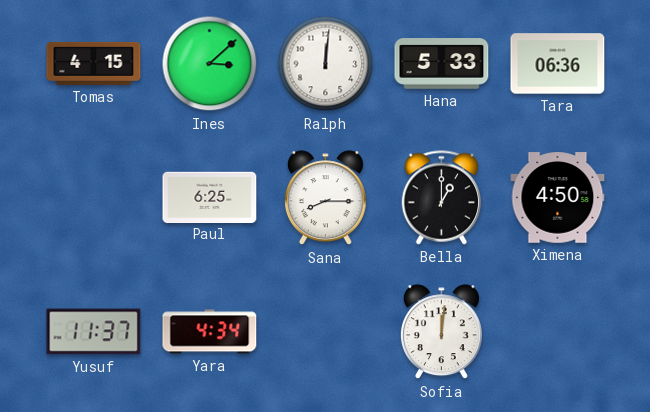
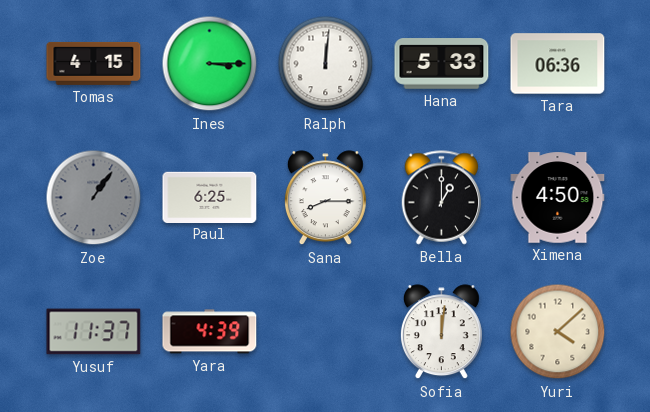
Ines: 3:08 -> 3:15
Zoe: none -> 1:06
Yara: 4:34 -> 4:39
Yuri: none -> 4:08
